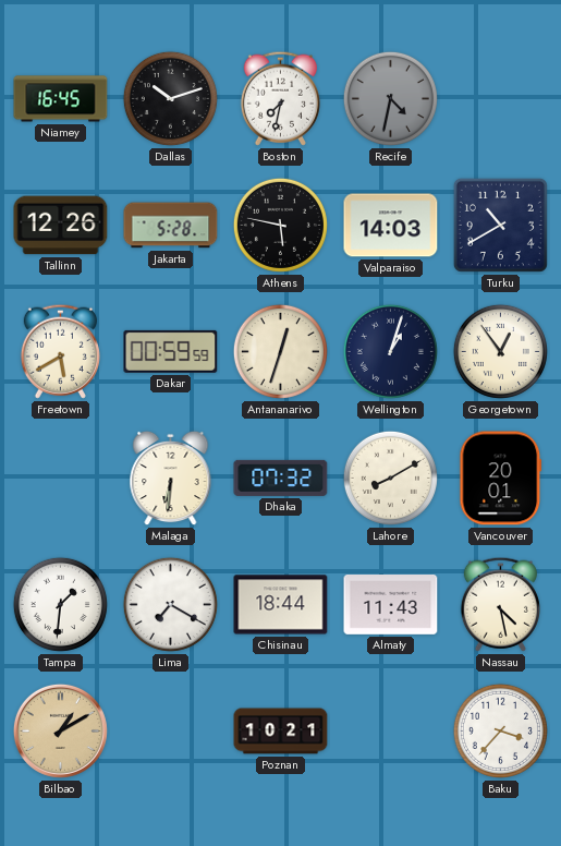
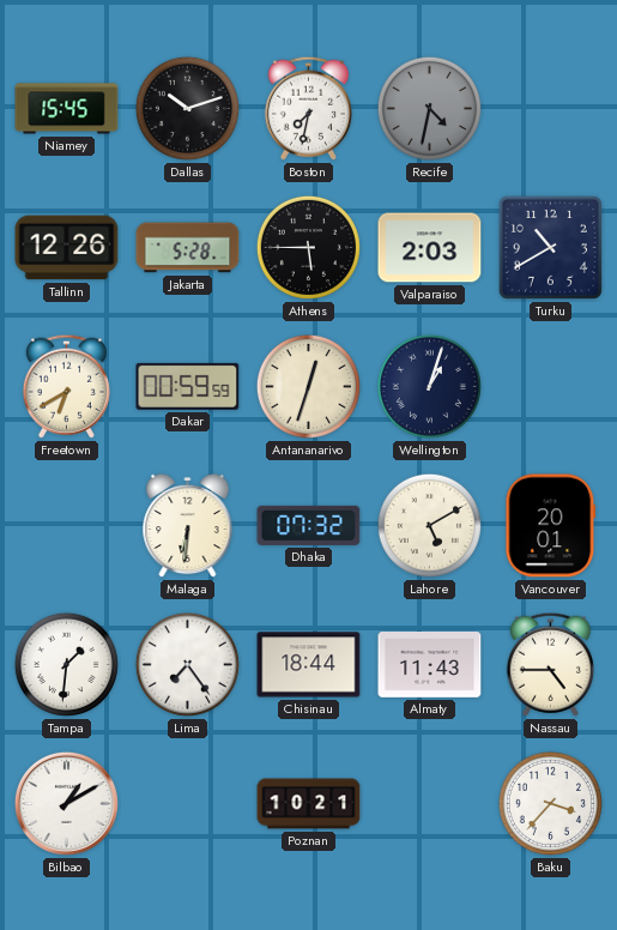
Niamey: 16:45 -> 15:45
Athens: 5:47 -> 5:45
Valparaiso: 14:03 -> 2:03
Freetown: 5:40 -> 6:40
Georgetown: 12:54 -> none
Lahore: 8:10 -> 5:10
Lima: 7:20 -> 7:24
Nassau: 4:28 -> 4:45
Bilbao dial: champagne -> white
